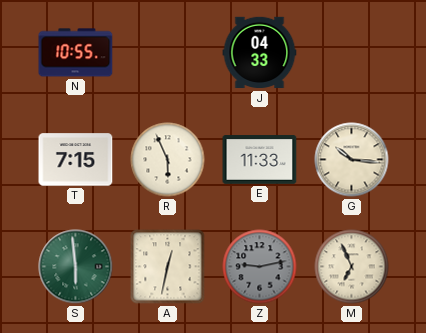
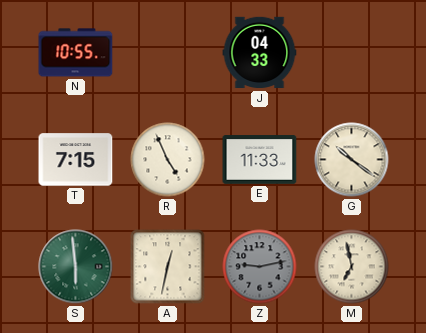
R: 5:56 -> 4:56
G: 10:16 -> 10:21
M: 6:56 -> 6:58
